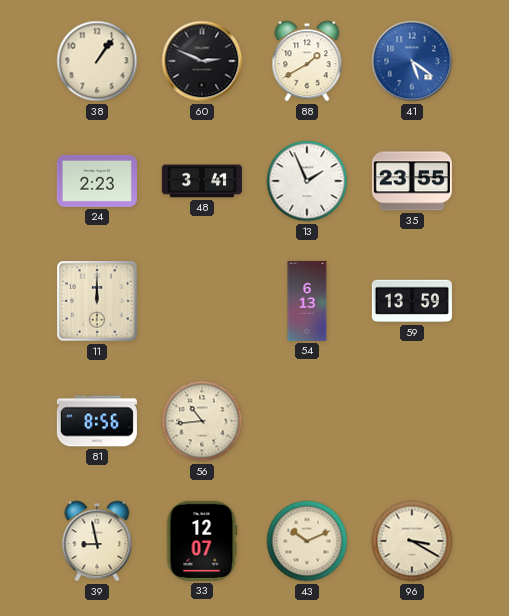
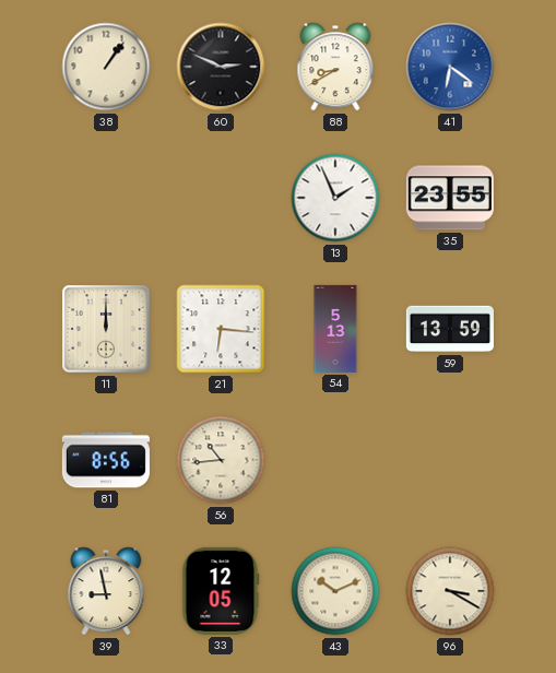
88: 1:40 -> 8:40
41: 5:21 -> 6:21
24: 2:23 -> none
48: 3:41 -> none
21: none -> 6:16
54: 6:13 -> 5:13
33: 12:07 -> 12:05
